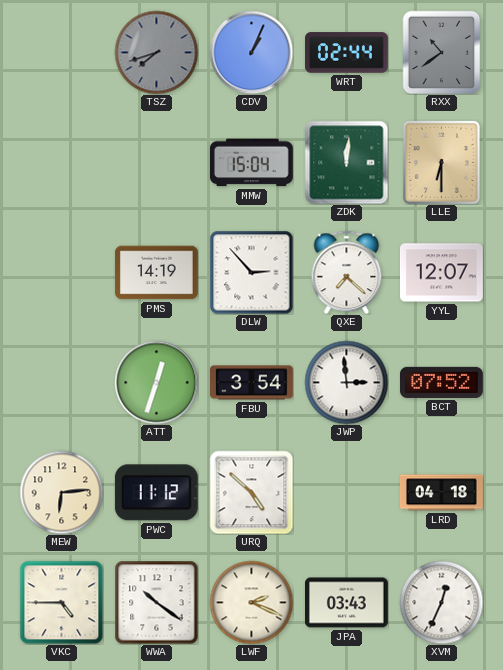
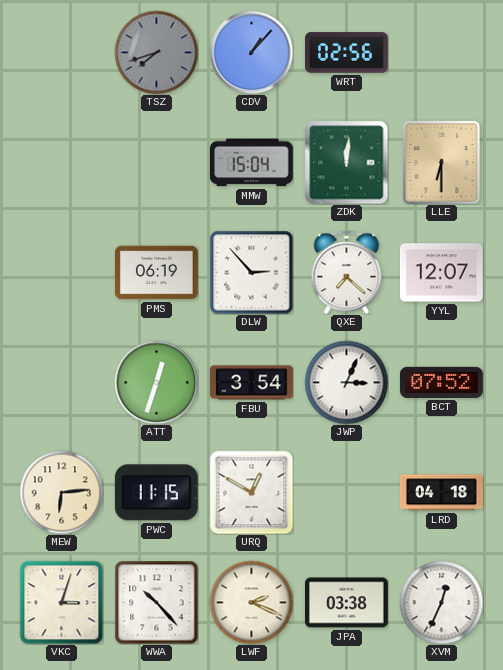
CDV: 1:04 -> 1:07
WRT: 02:44 -> 02:56
RXX: 10:39 -> none
PMS: 14:19 -> 06:19
JWP: 2:59 -> 3:04
PWC: 11:12 -> 11:15
URQ: 4:52 -> 12:50
VKC: 4:45 -> 3:03
WWA: 10:21 -> 10:23
JPA: 03:43 -> 03:38
